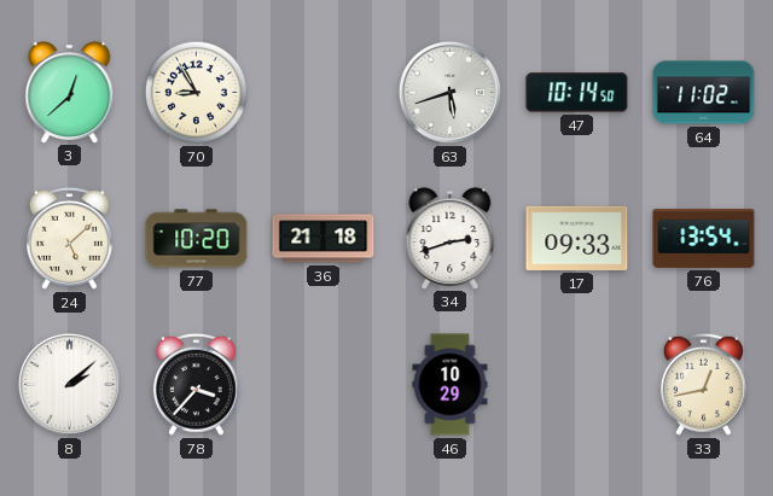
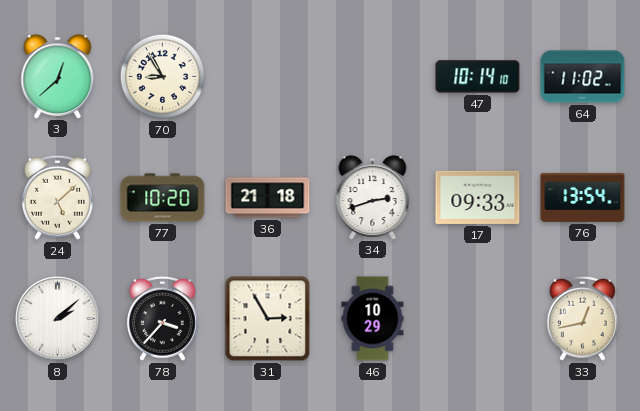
63: 5:42 -> none
47: 10:14:50 -> 10:14:10
31: none -> 2:55
